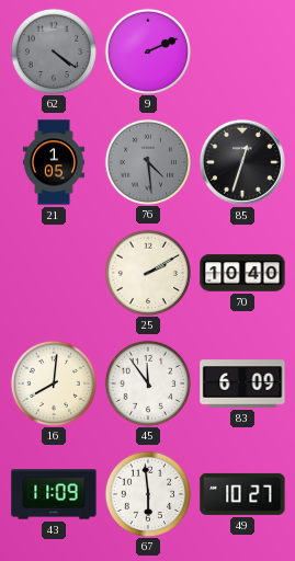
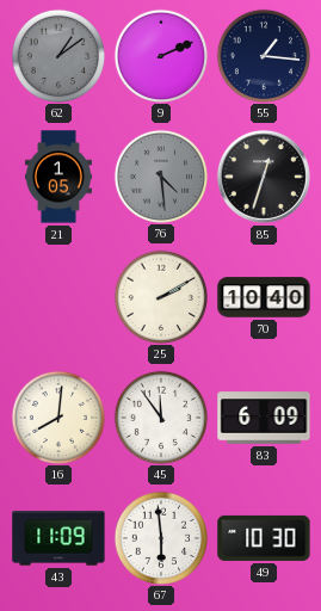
62: 4:21 -> 1:09
55: none -> 1:16
49: 10:27 -> 10:30
